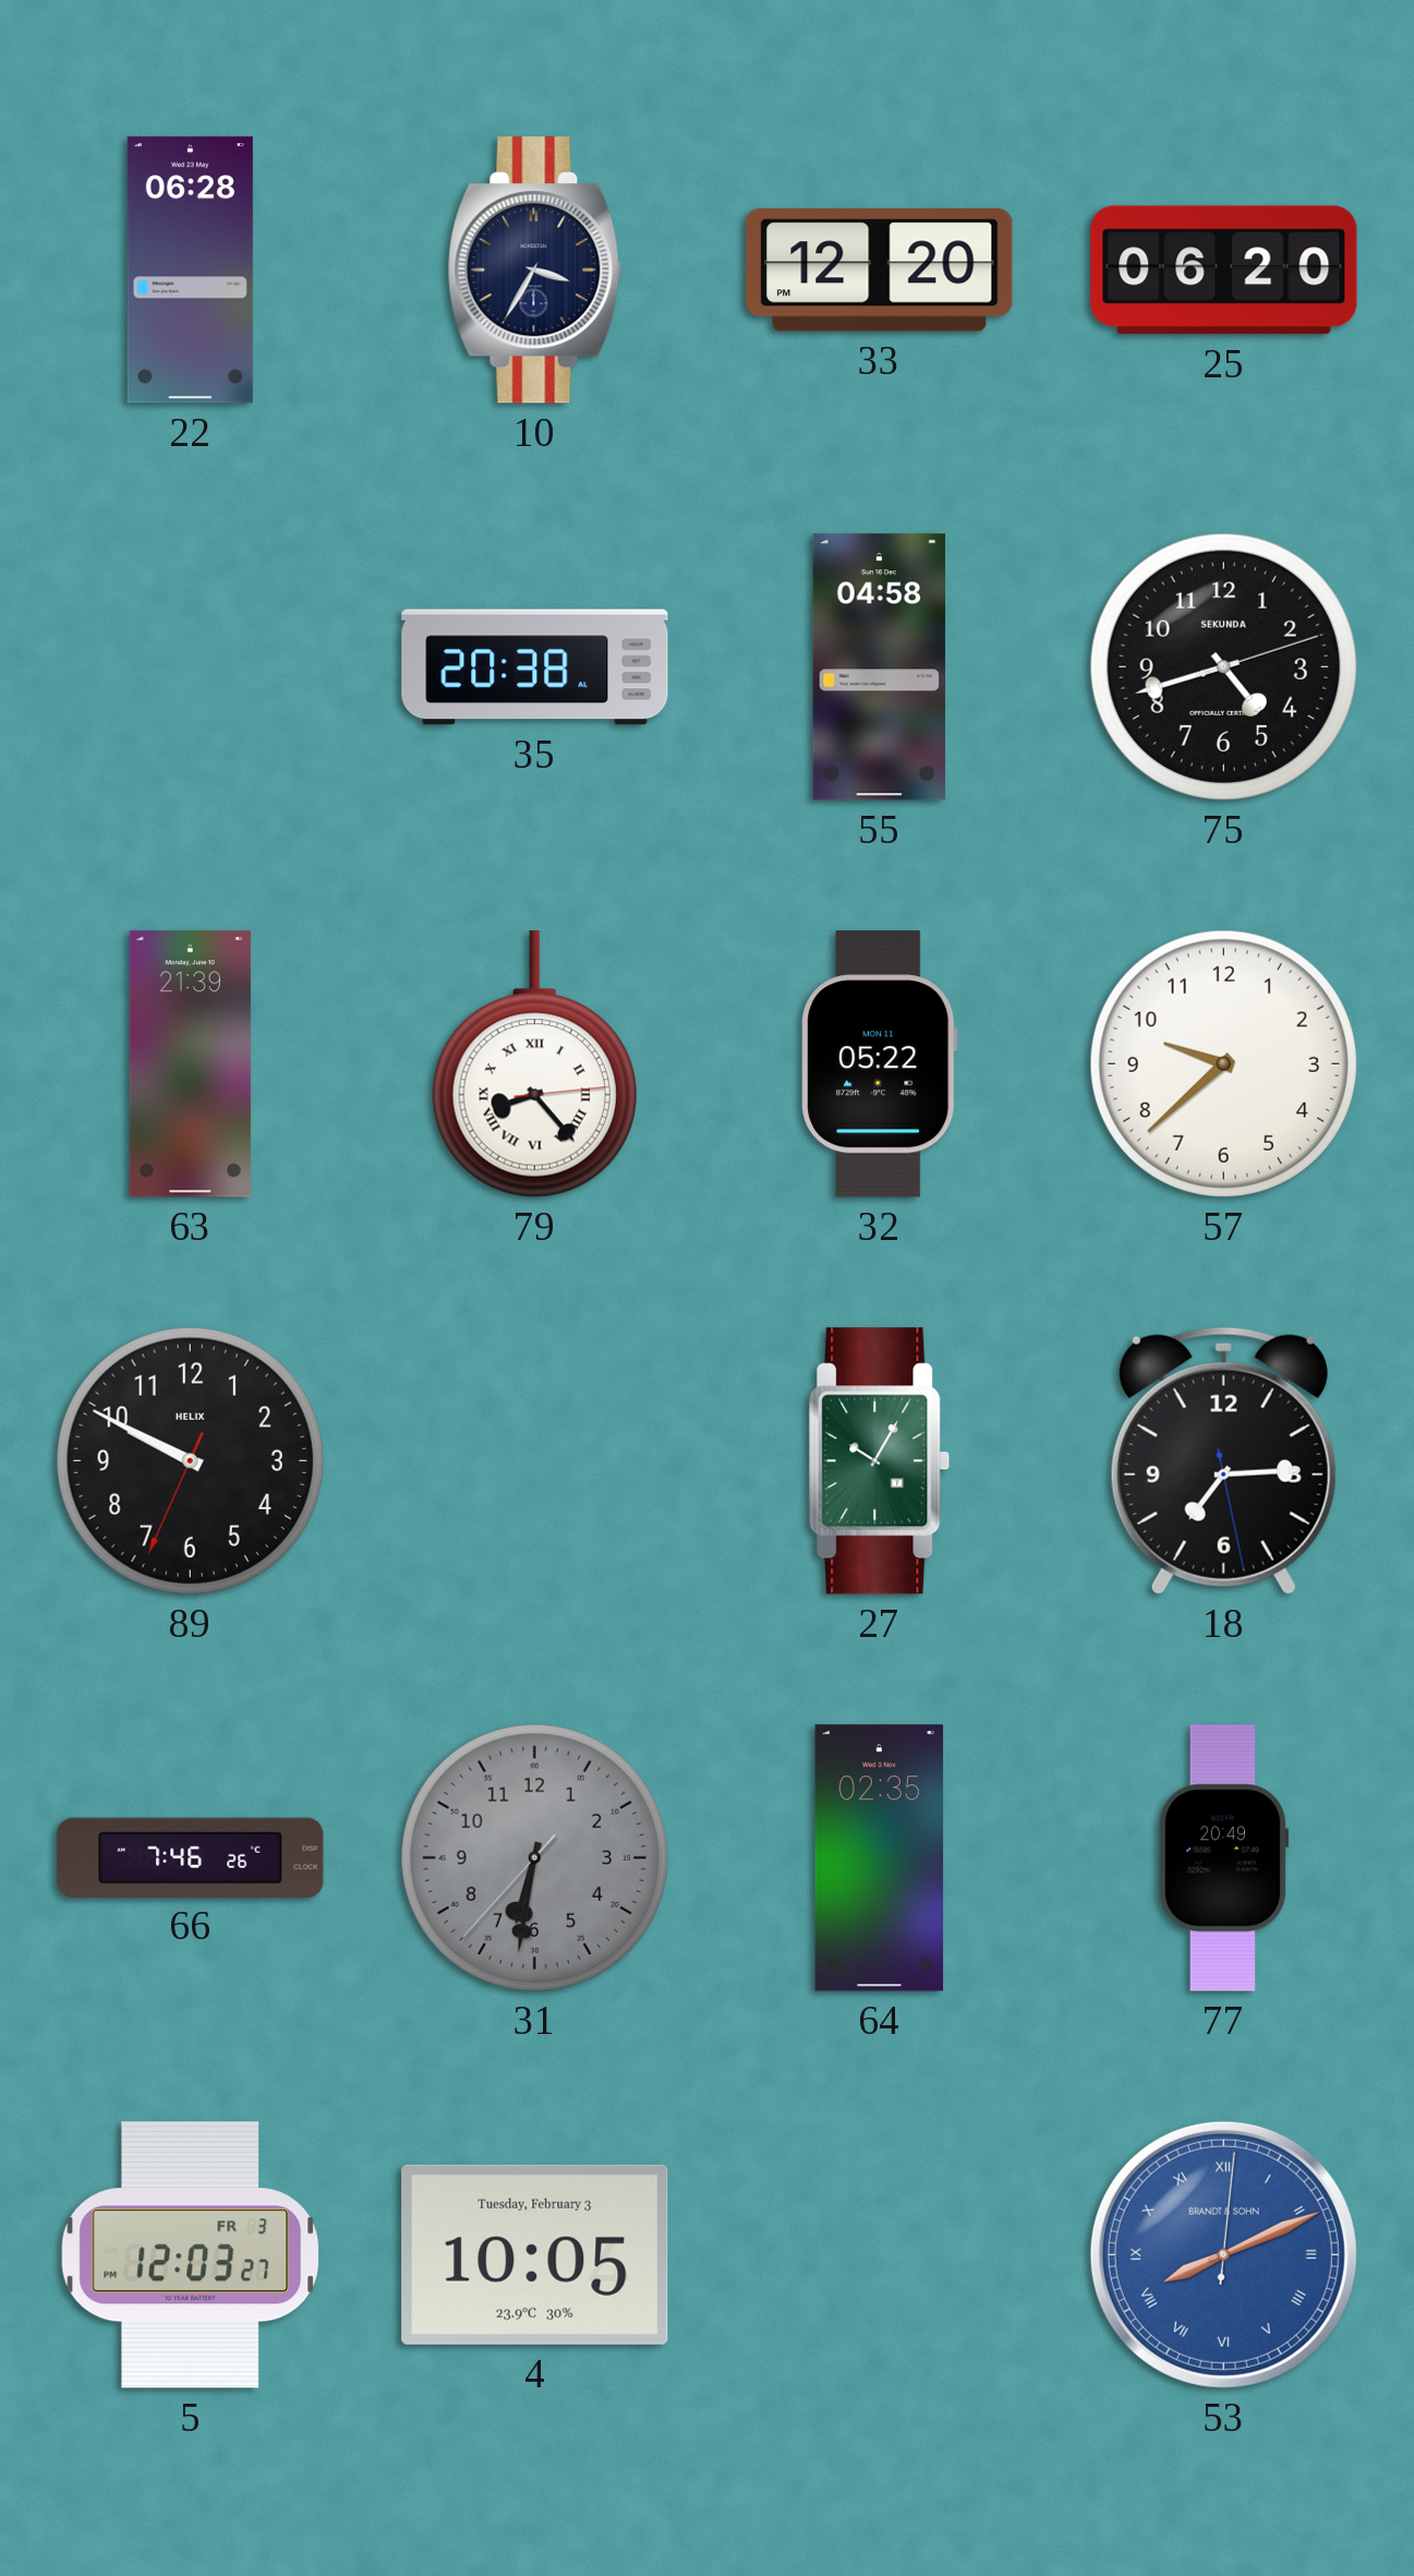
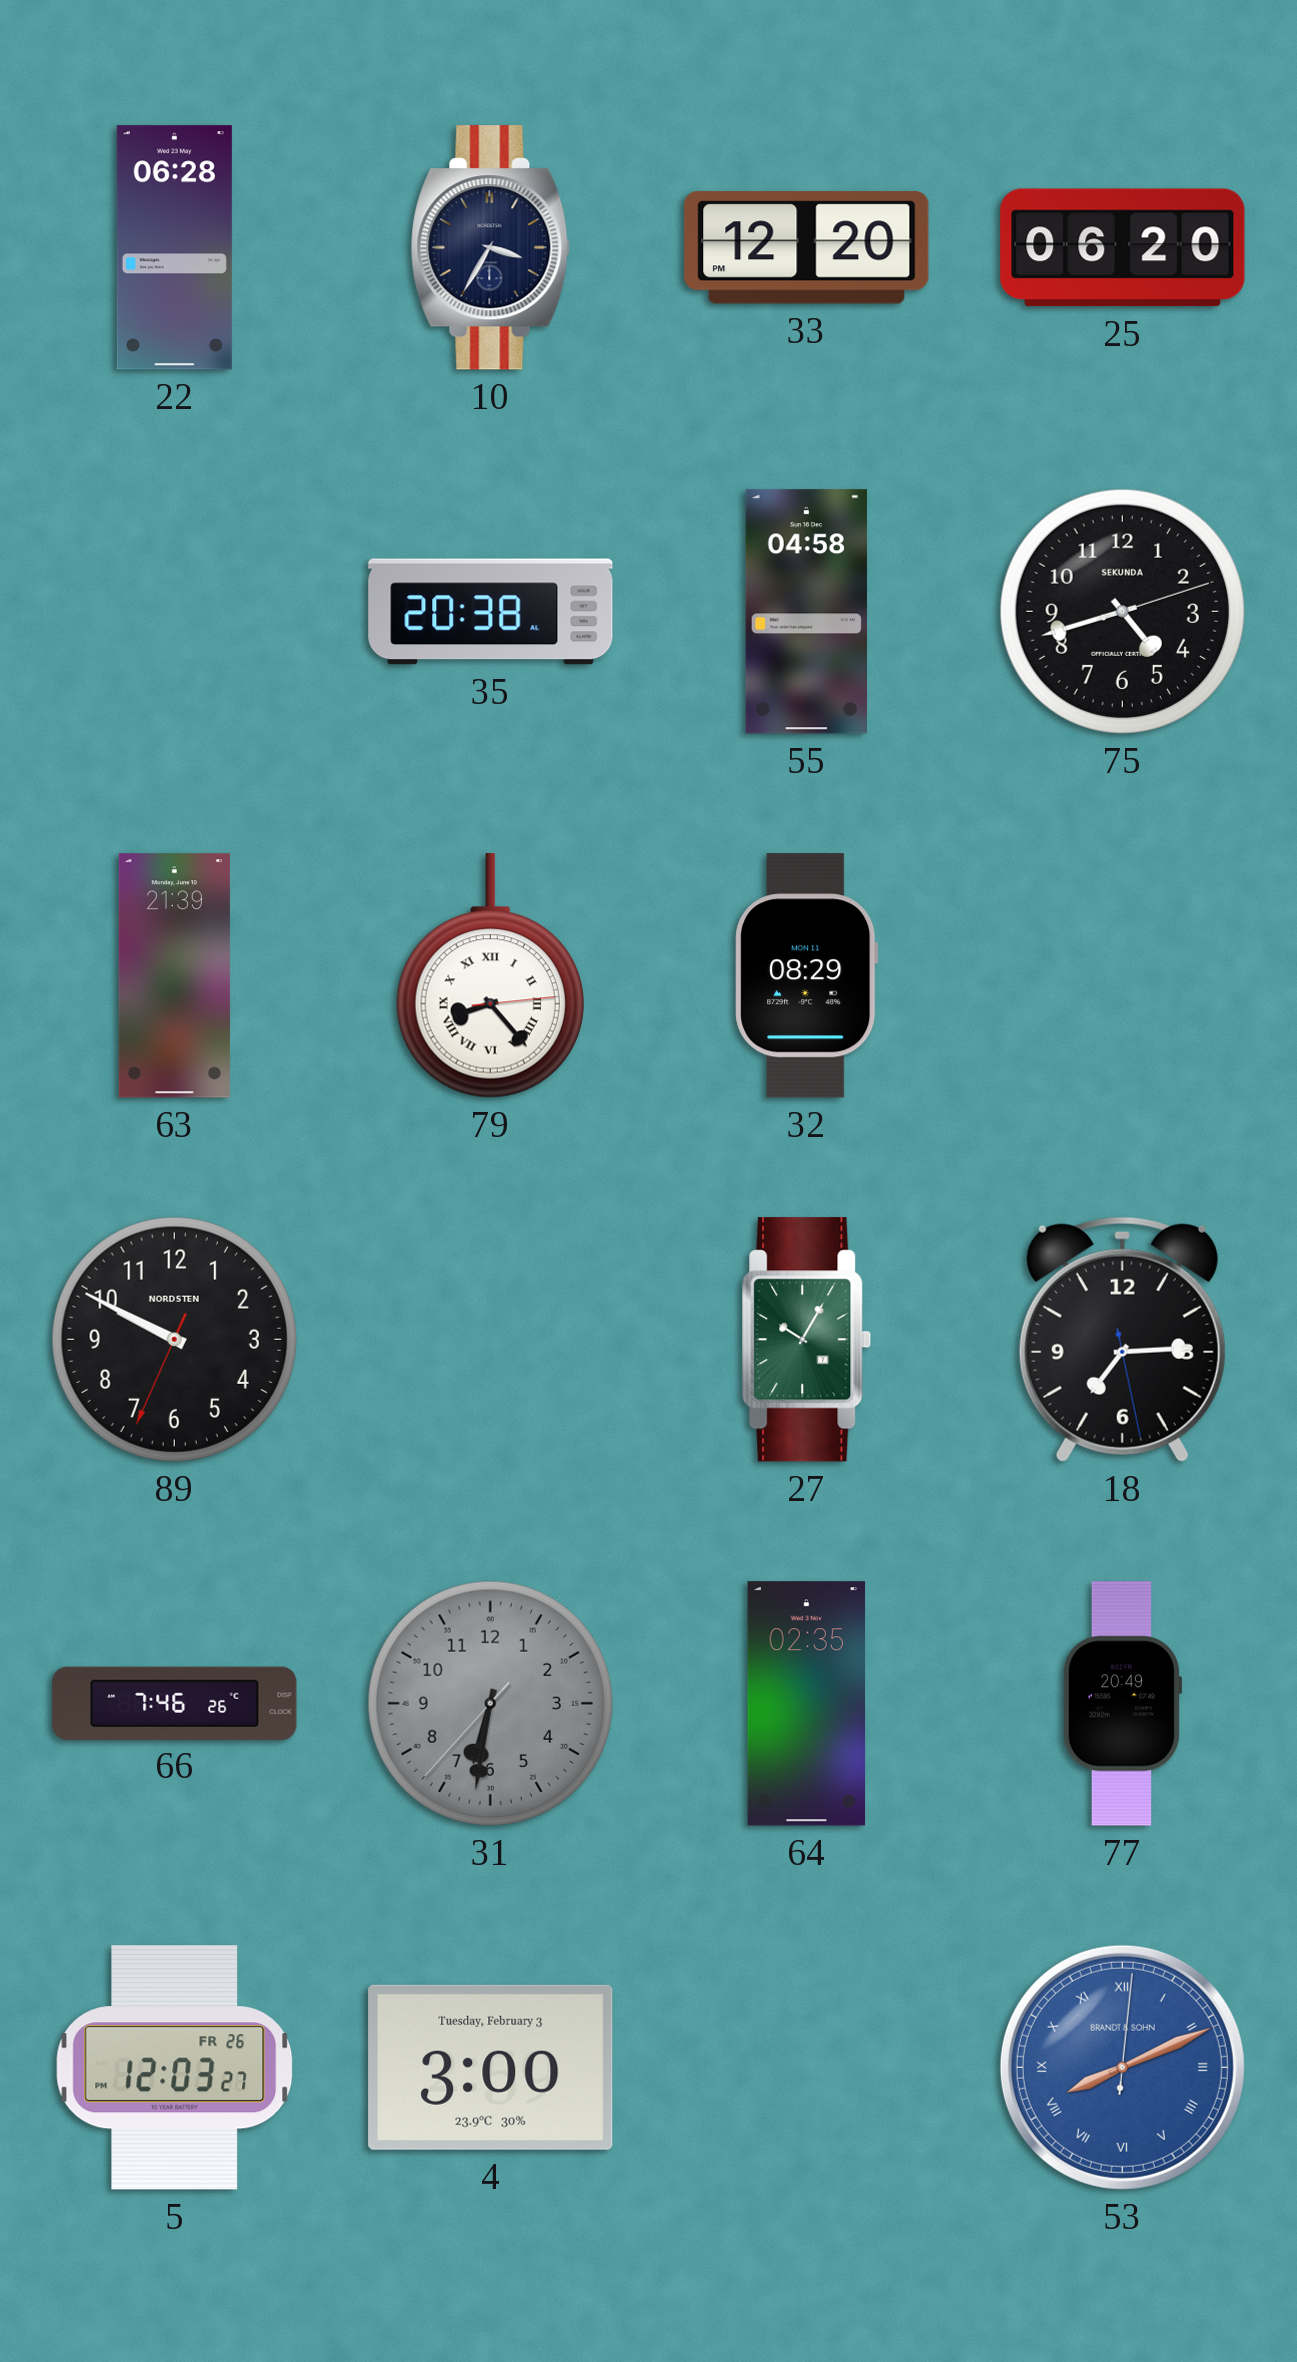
32: 05:22 -> 08:29
57: 9:38 -> none
89 brand: HELIX -> NORDSTEN
5 date: FR 3 -> FR 26
4: 10:05 -> 3:00
